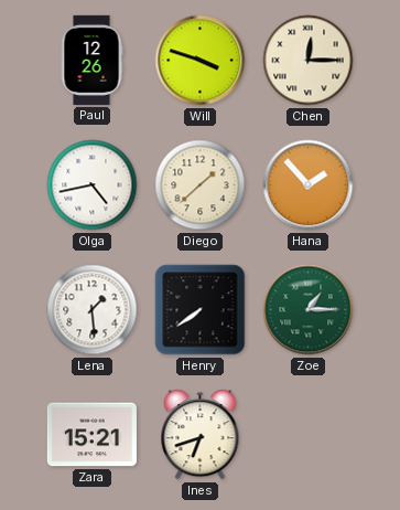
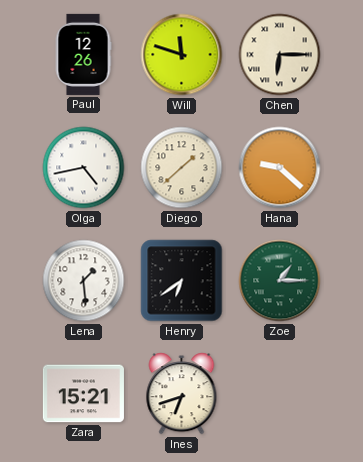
Will: 3:48 -> 11:48
Chen: 12:15 -> 6:15
Hana: 1:53 -> 9:22
Henry: 7:39 -> 6:39
